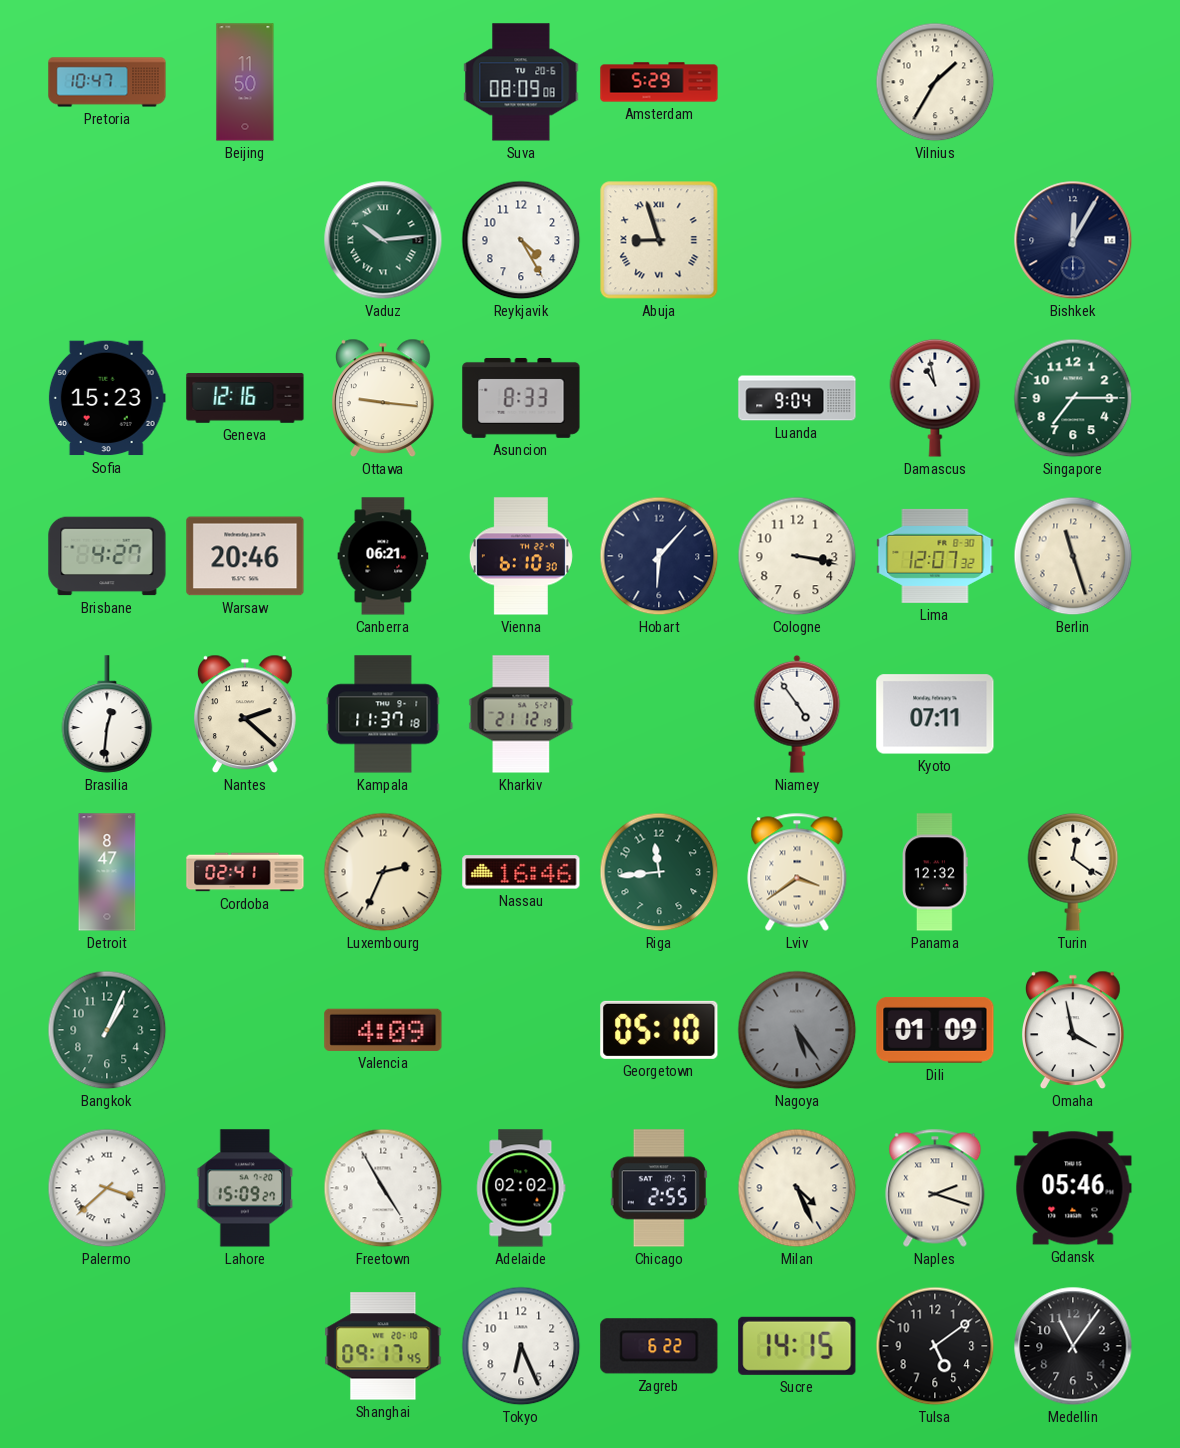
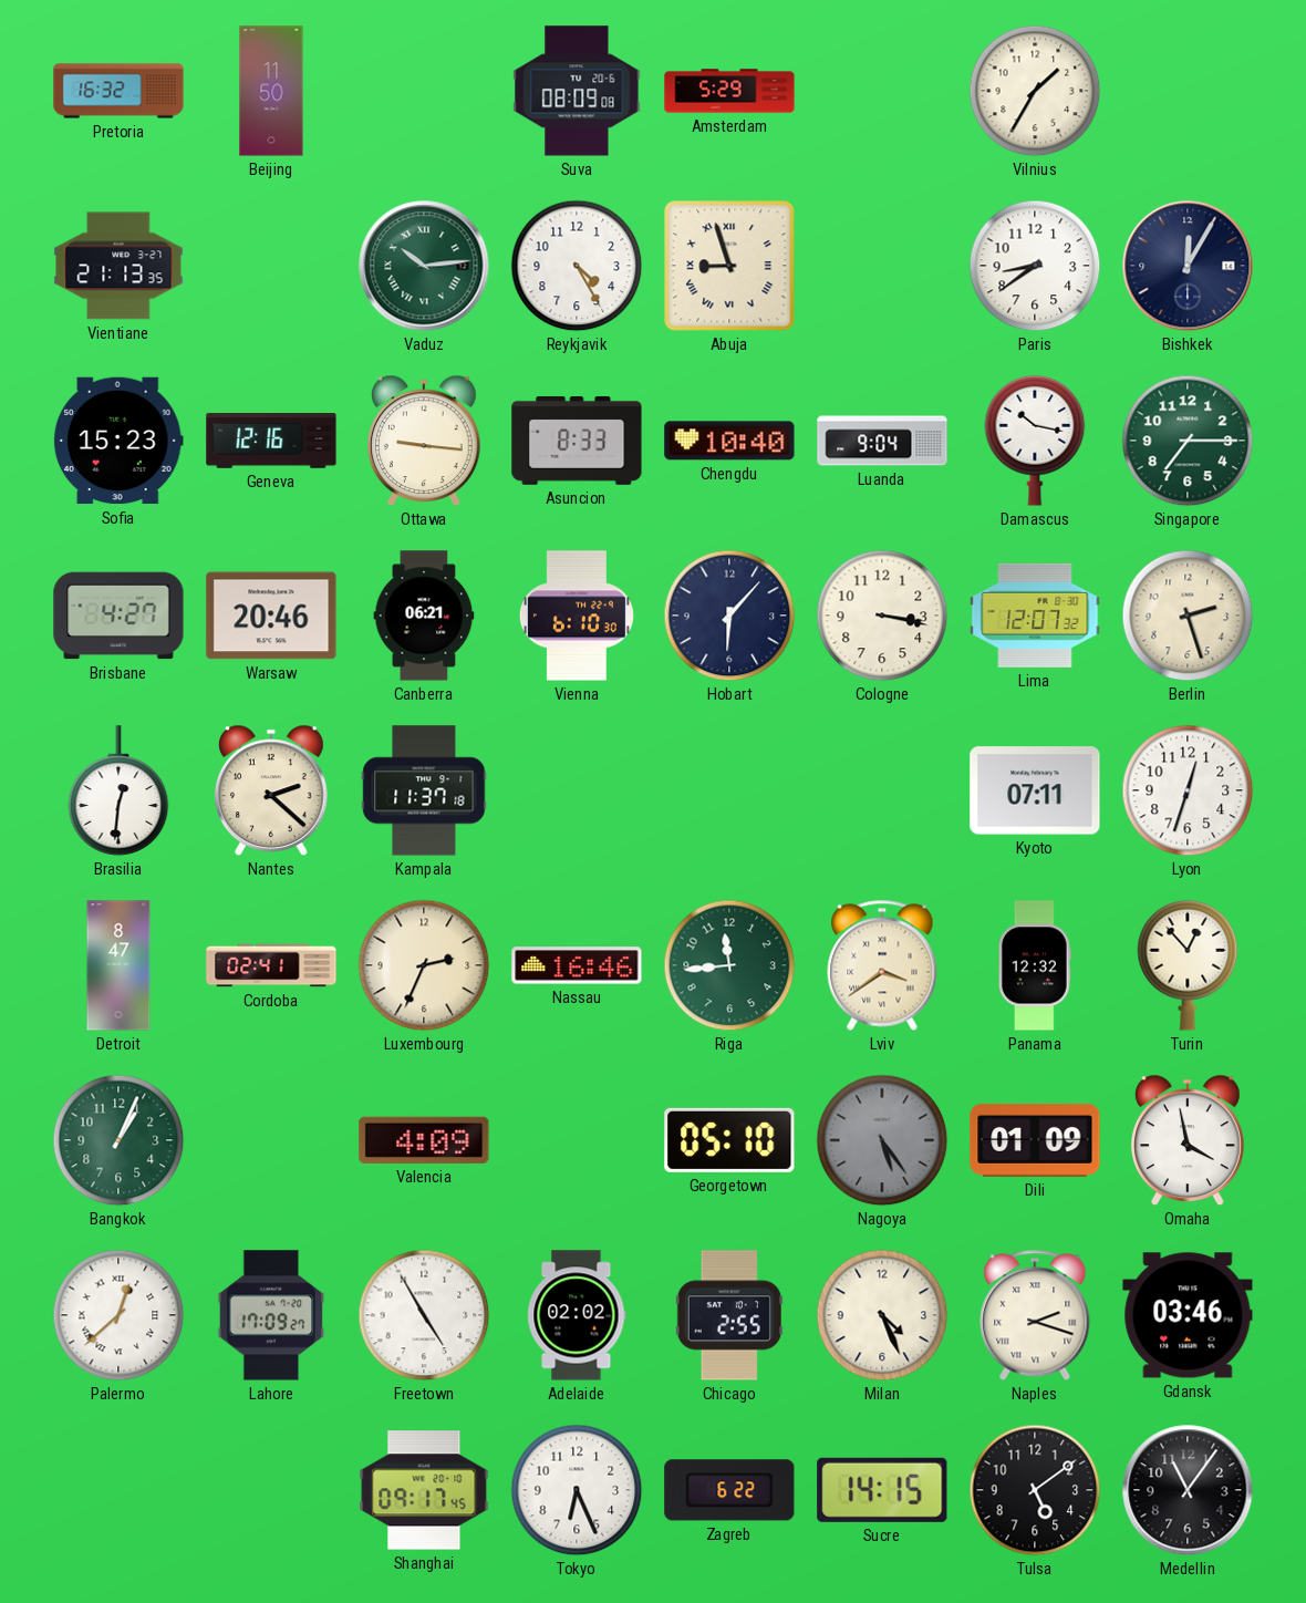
Pretoria: 10:47 -> 16:32
Vientiane: none -> 21:13
Paris: none -> 8:39
Chengdu: none -> 10:40
Damascus: 10:58 -> 10:17
Berlin: 11:27 -> 2:27
Kharkiv: 21:12 -> none
Niamey: 4:54 -> none
Lyon: none -> 12:33
Turin: 12:21 -> 12:53
Palermo: 3:38 -> 12:38
Lahore: 15:09 -> 17:09
Gdansk: 05:46 -> 03:46
